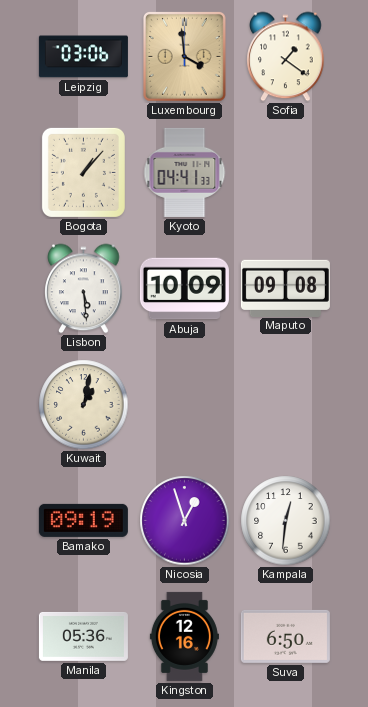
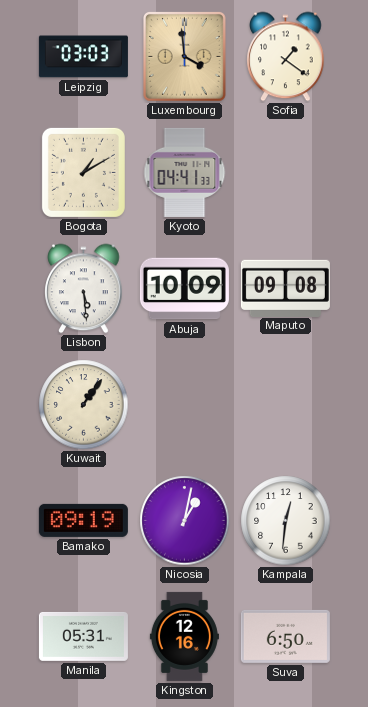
Leipzig: 03:06 -> 03:03
Bogota: 1:07 -> 1:10
Kuwait: 1:02 -> 1:06
Nicosia: 12:57 -> 1:02
Manila: 05:36 -> 05:31
